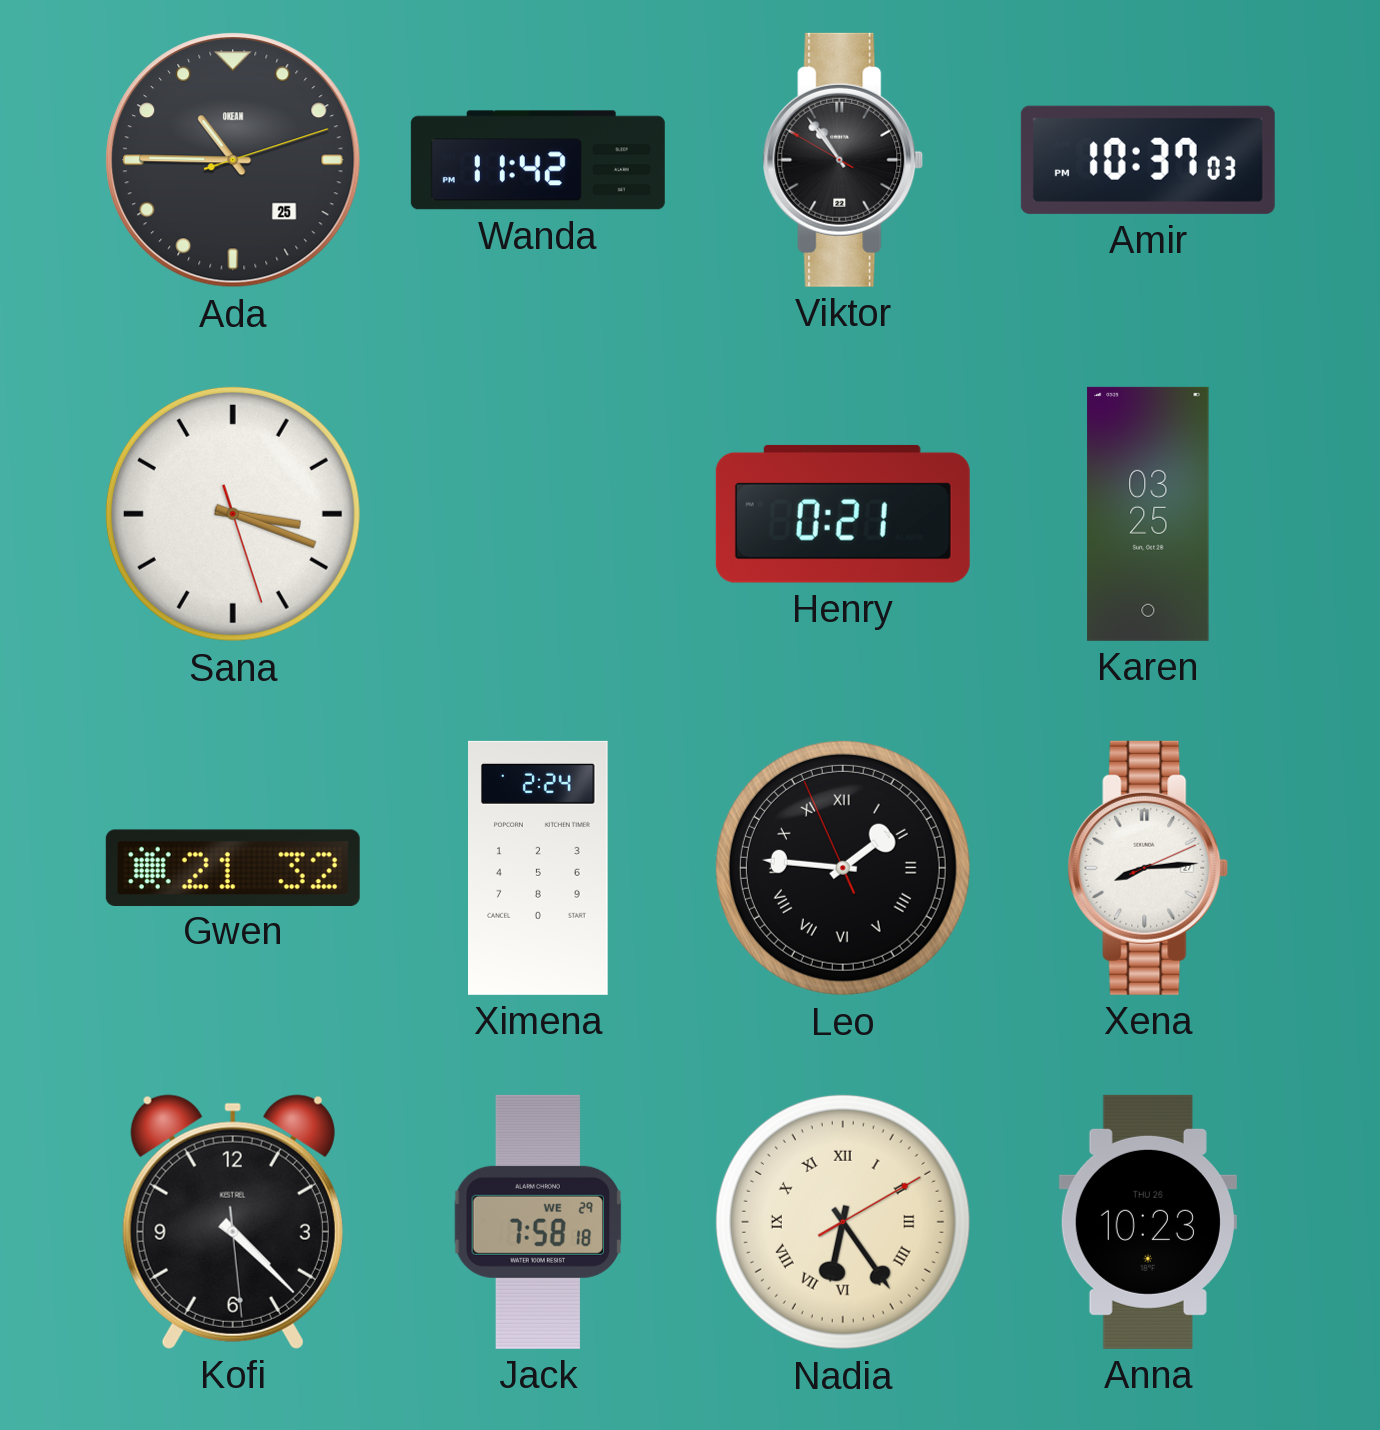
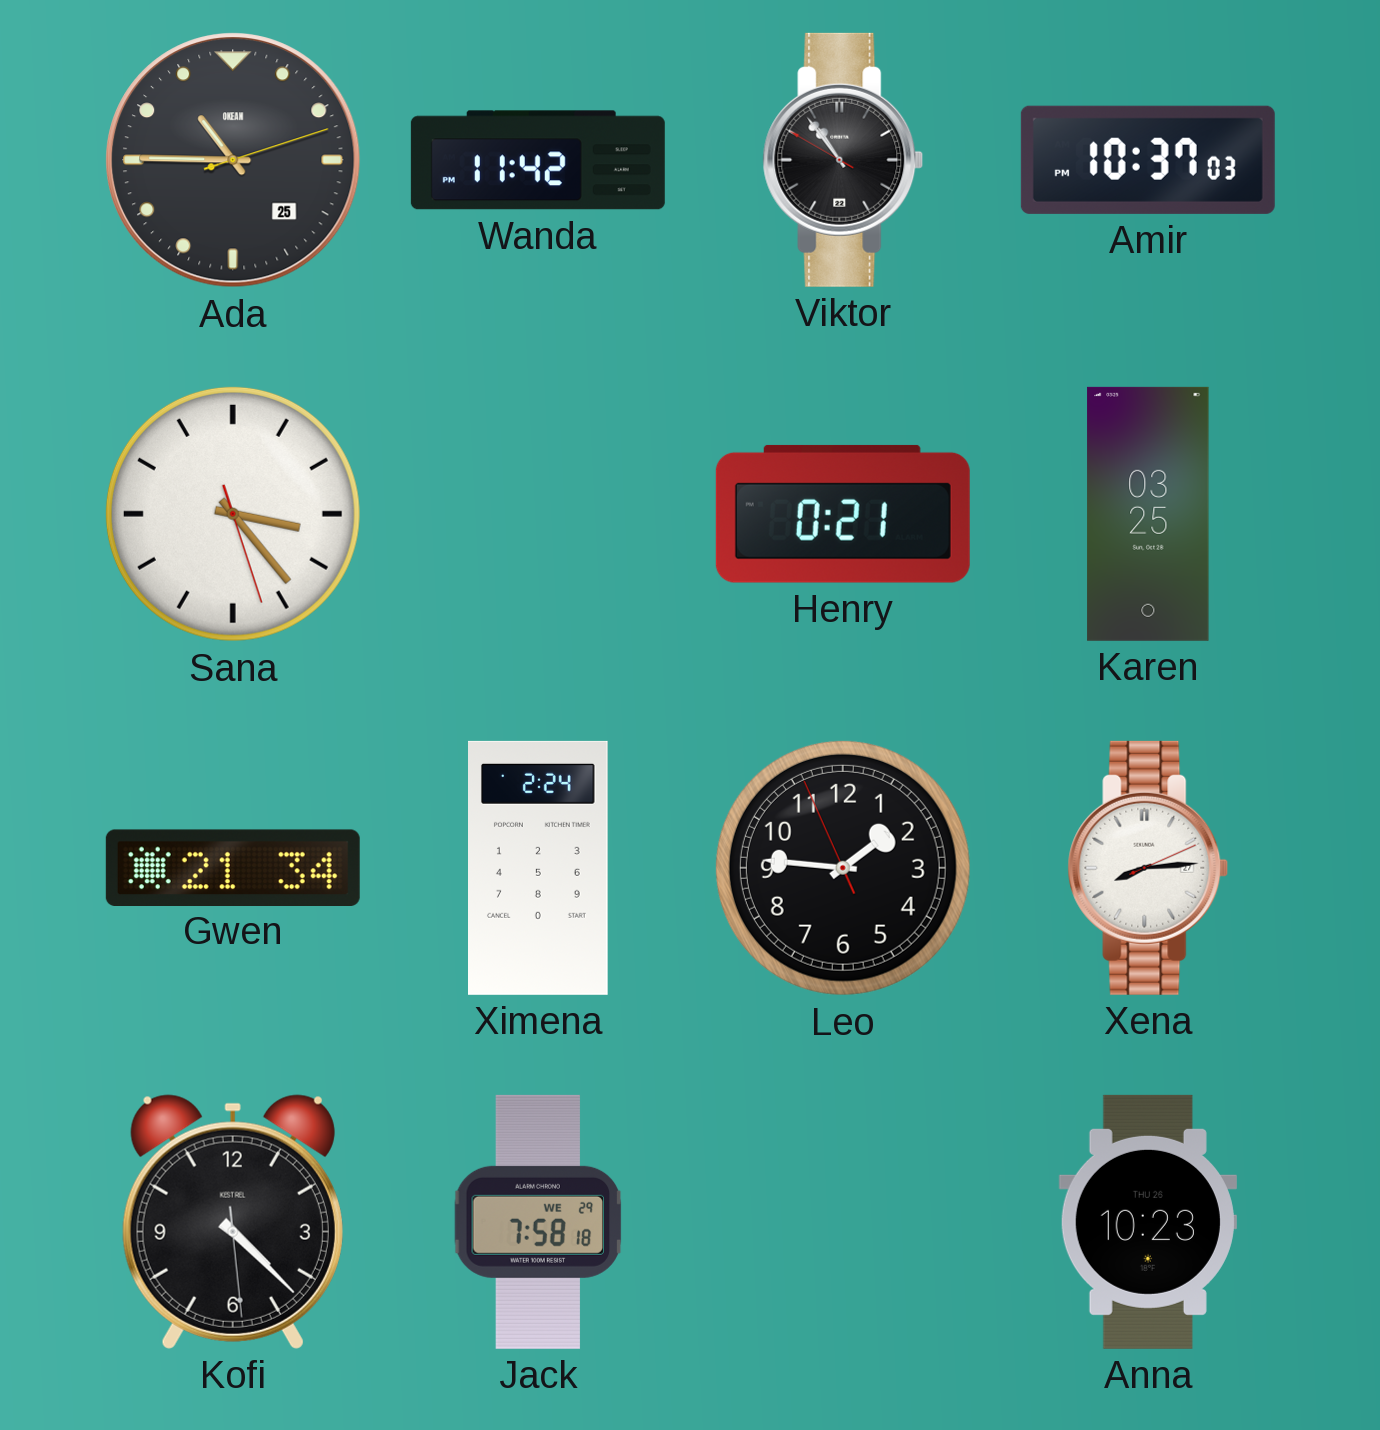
Sana: 3:18 -> 3:23
Gwen: 21:32 -> 21:34
Leo numerals: Roman -> Arabic
Nadia: 6:24 -> none
